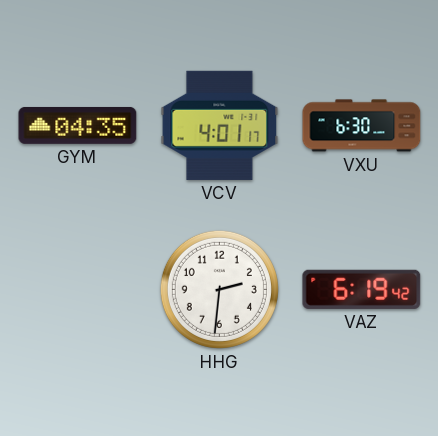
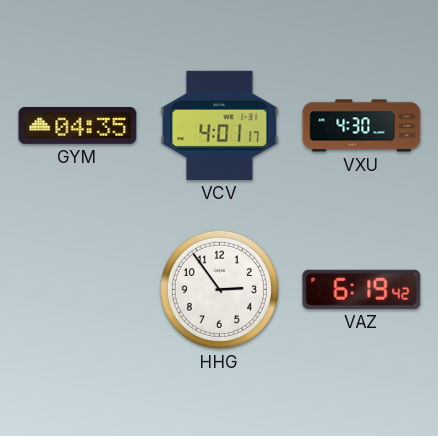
VXU: 6:30 -> 4:30
HHG: 2:31 -> 2:54
